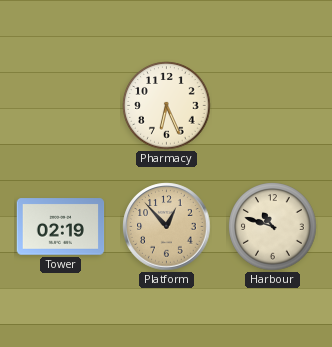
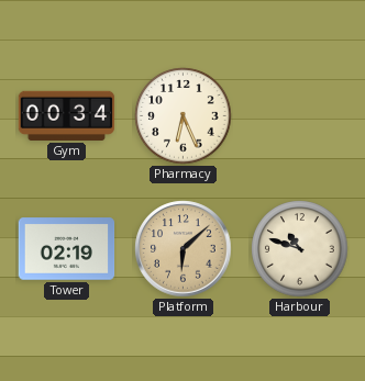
Gym: none -> 00:34
Platform: 12:53 -> 6:08
